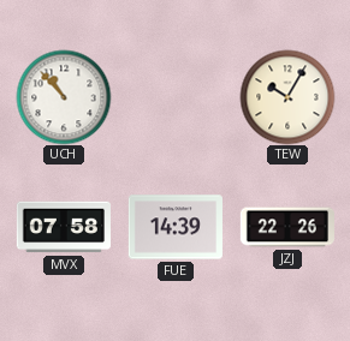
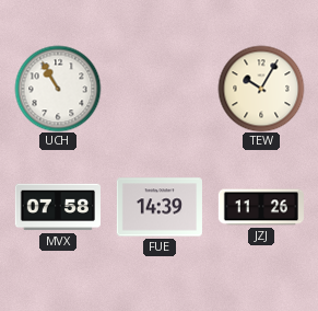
UCH: 10:53 -> 10:55
JZJ: 22:26 -> 11:26
